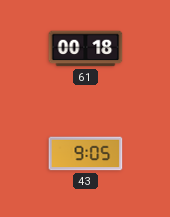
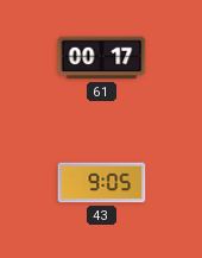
61: 00:18 -> 00:17
